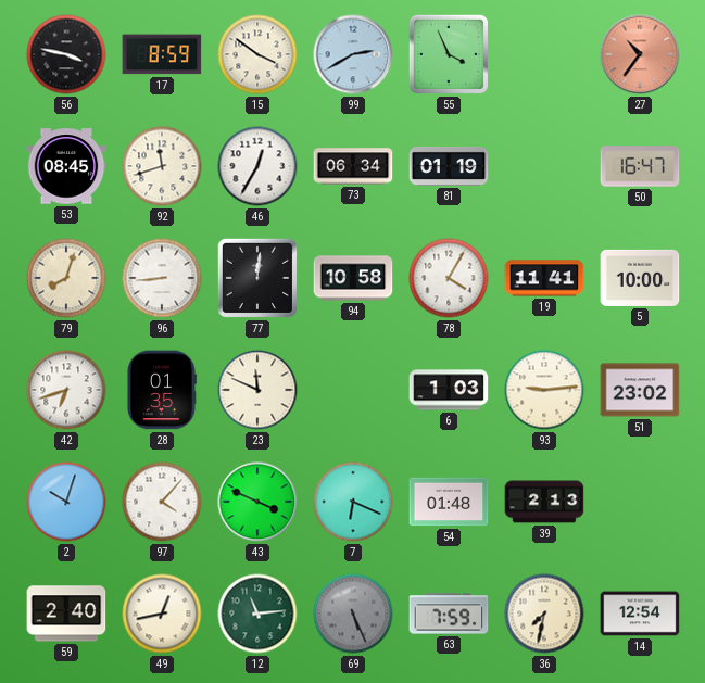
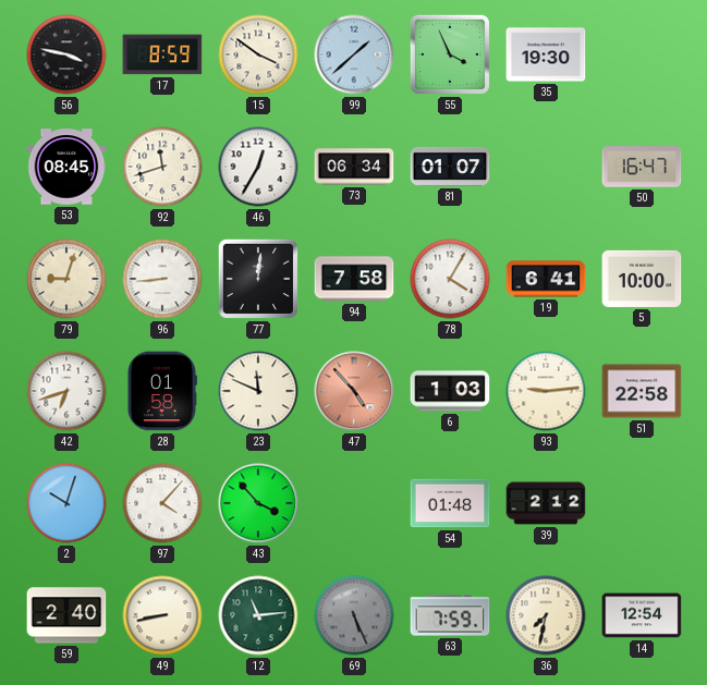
99: 2:40 -> 1:38
35: none -> 19:30
27: 10:36 -> none
81: 01:19 -> 01:07
79: 8:03 -> 9:03
94: 10:58 -> 7:58
19: 11:41 -> 6:41
28: 01:35 -> 01:58
47: none -> 4:53
51: 23:02 -> 22:58
43: 3:49 -> 3:53
7: 6:19 -> none
39: 2:13 -> 2:12
49: 12:43 -> 8:43
